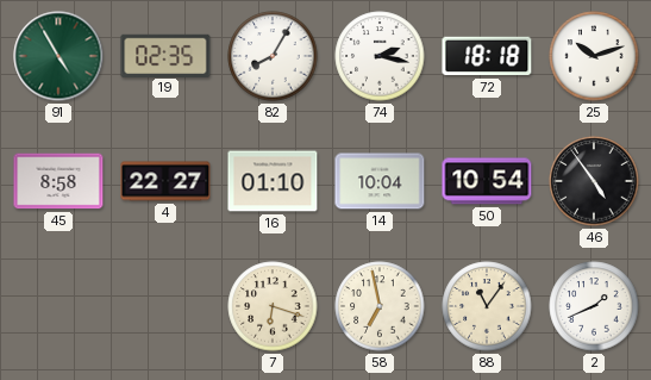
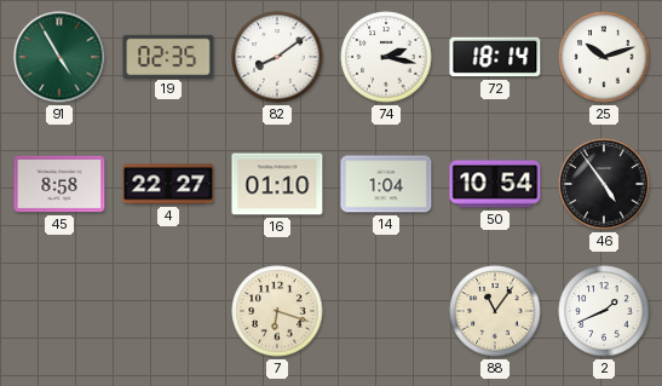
82: 8:05 -> 8:09
72: 18:18 -> 18:14
14: 10:04 -> 1:04
58: 6:58 -> none
